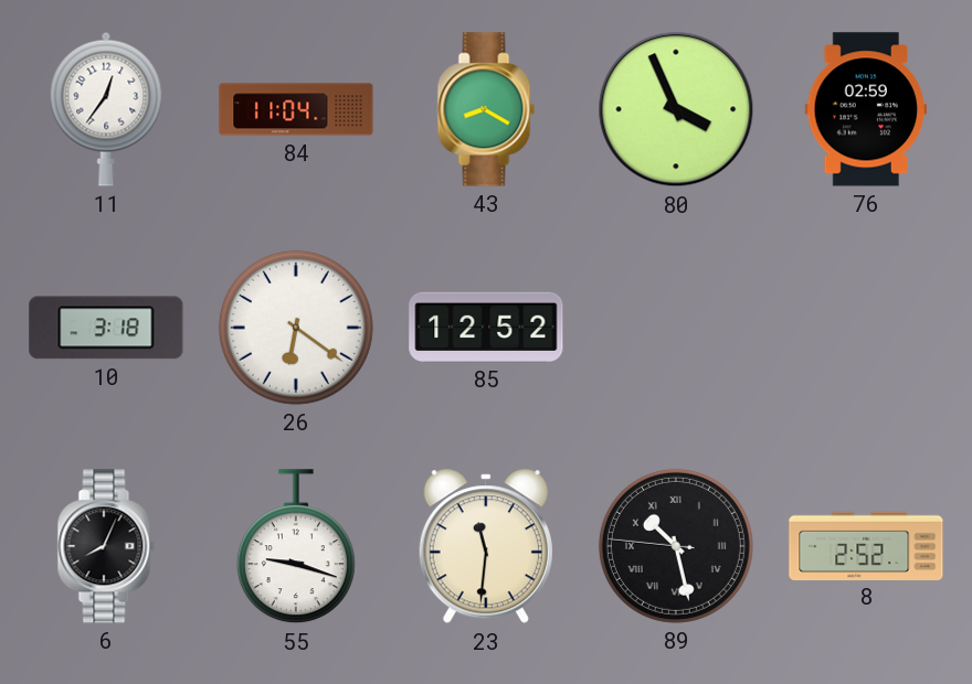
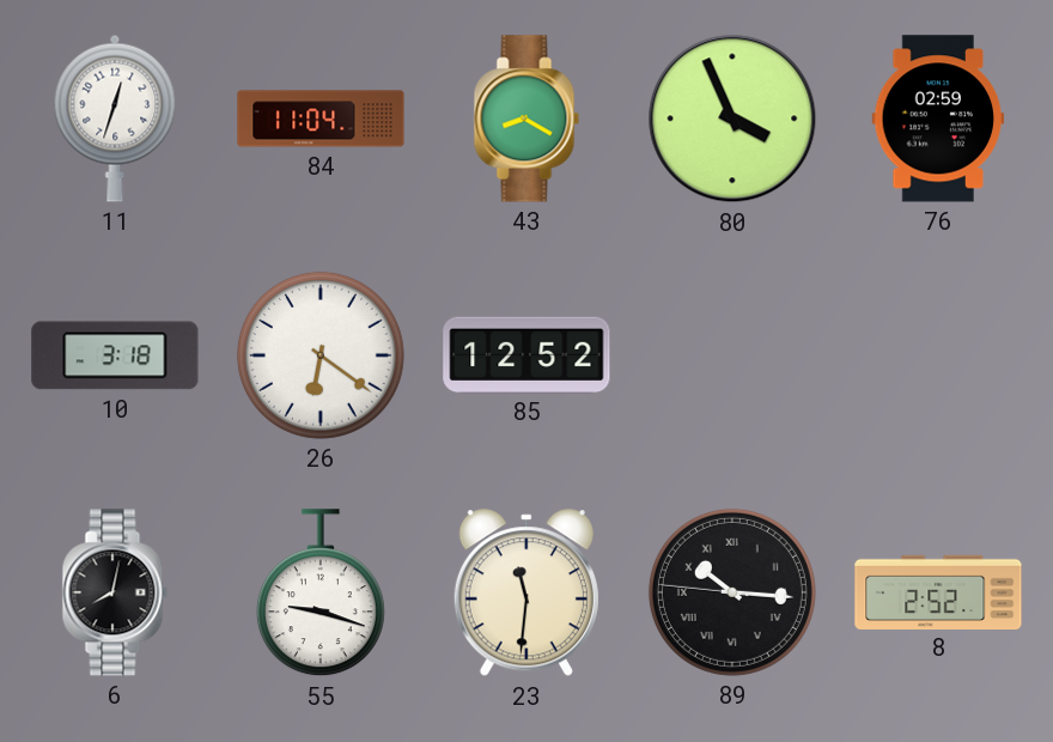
11: 12:36 -> 12:33
6: 8:04 -> 8:02
89: 10:27 -> 10:15
